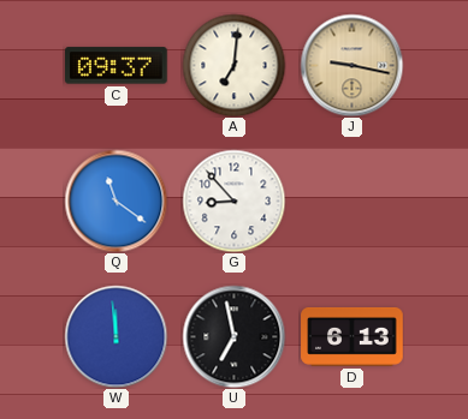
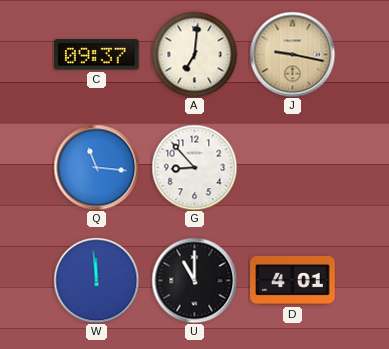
Q: 11:21 -> 11:16
U: 6:58 -> 11:00
D: 6:13 -> 4:01
